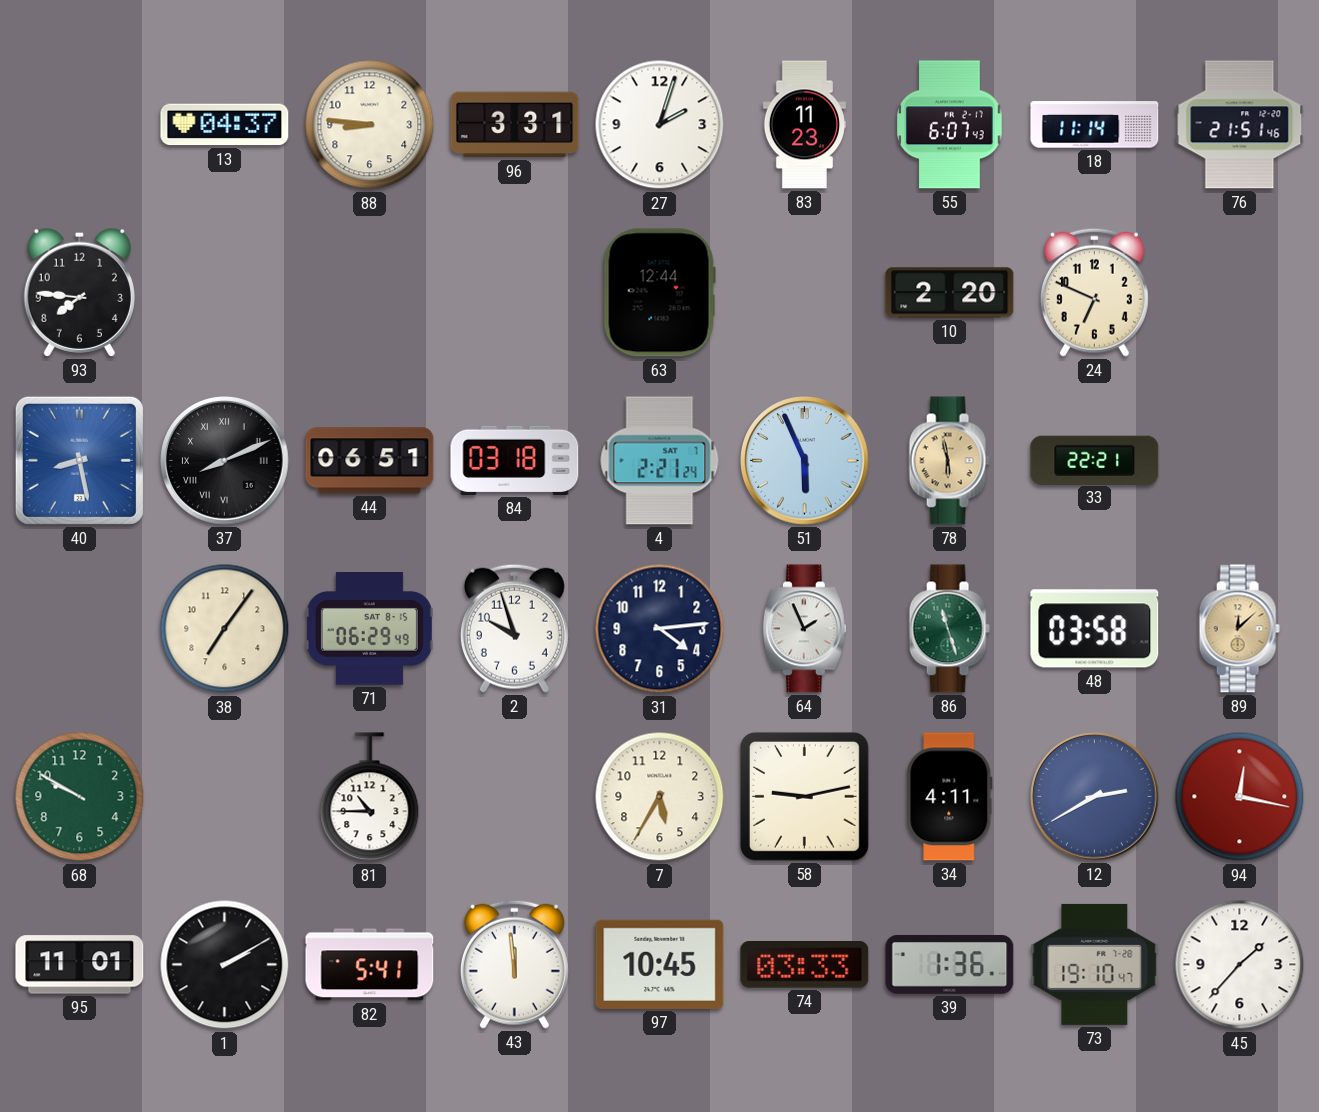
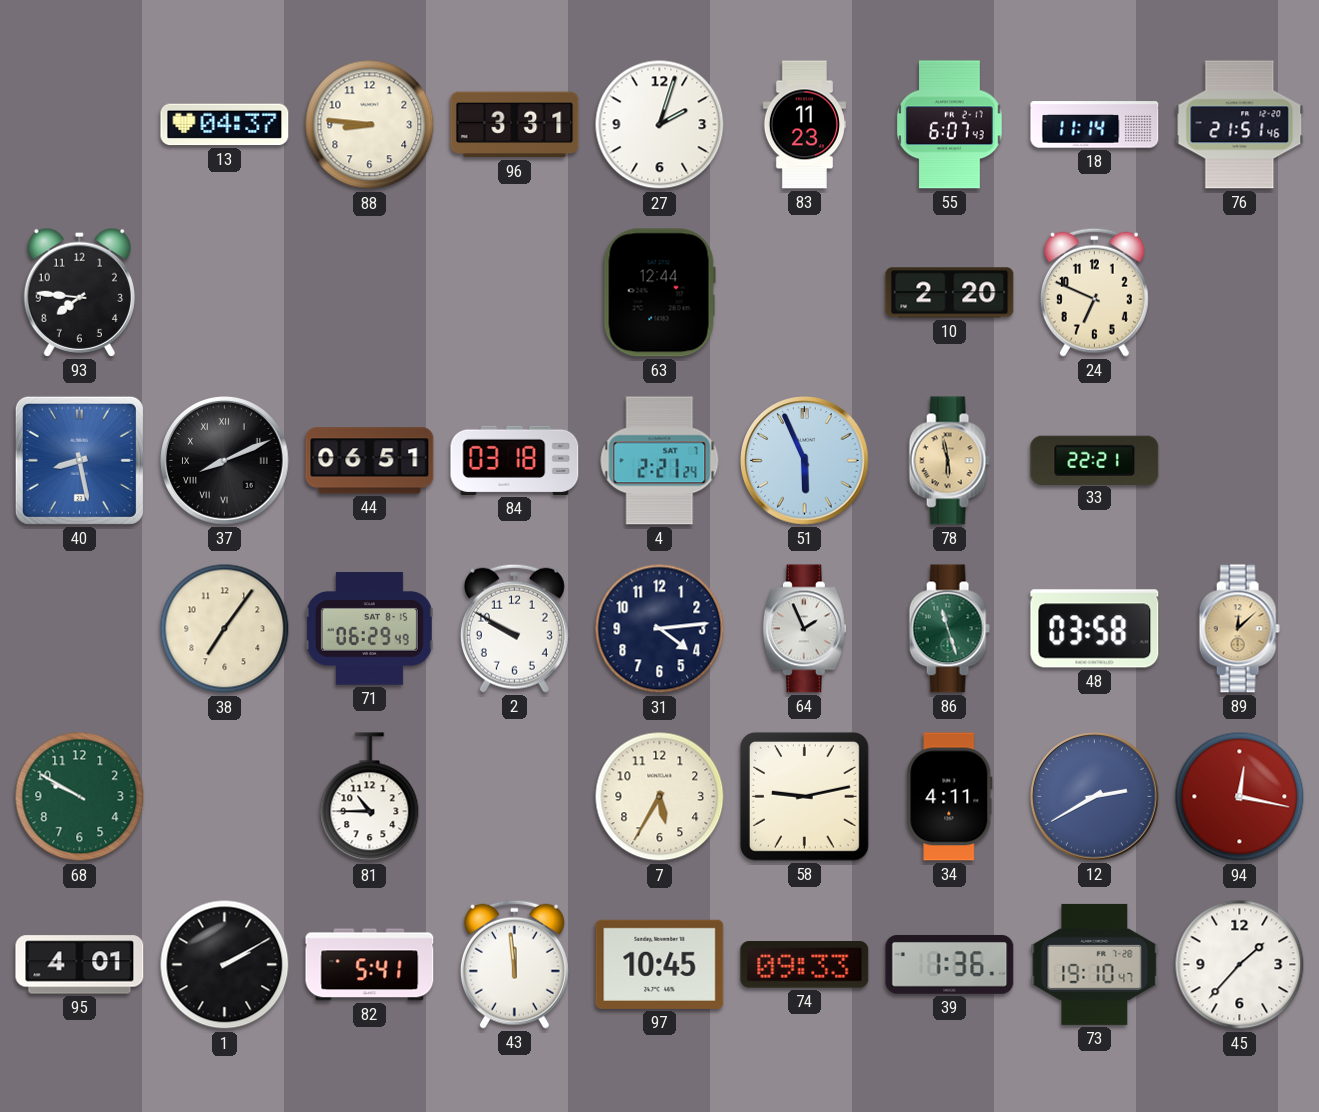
2: 9:57 -> 9:50
95: 11:01 -> 4:01
74: 03:33 -> 09:33
